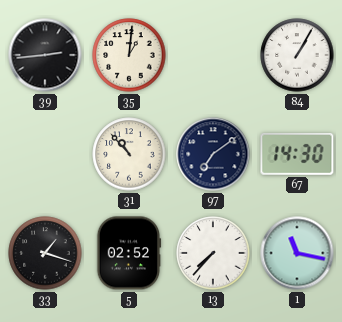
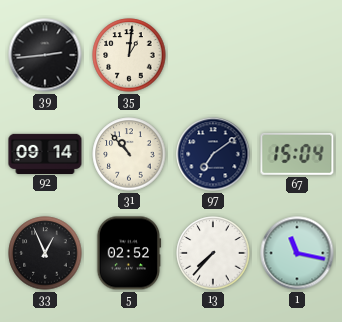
84: 1:05 -> none
92: none -> 09:14
67: 14:30 -> 15:04
33: 1:18 -> 12:56
